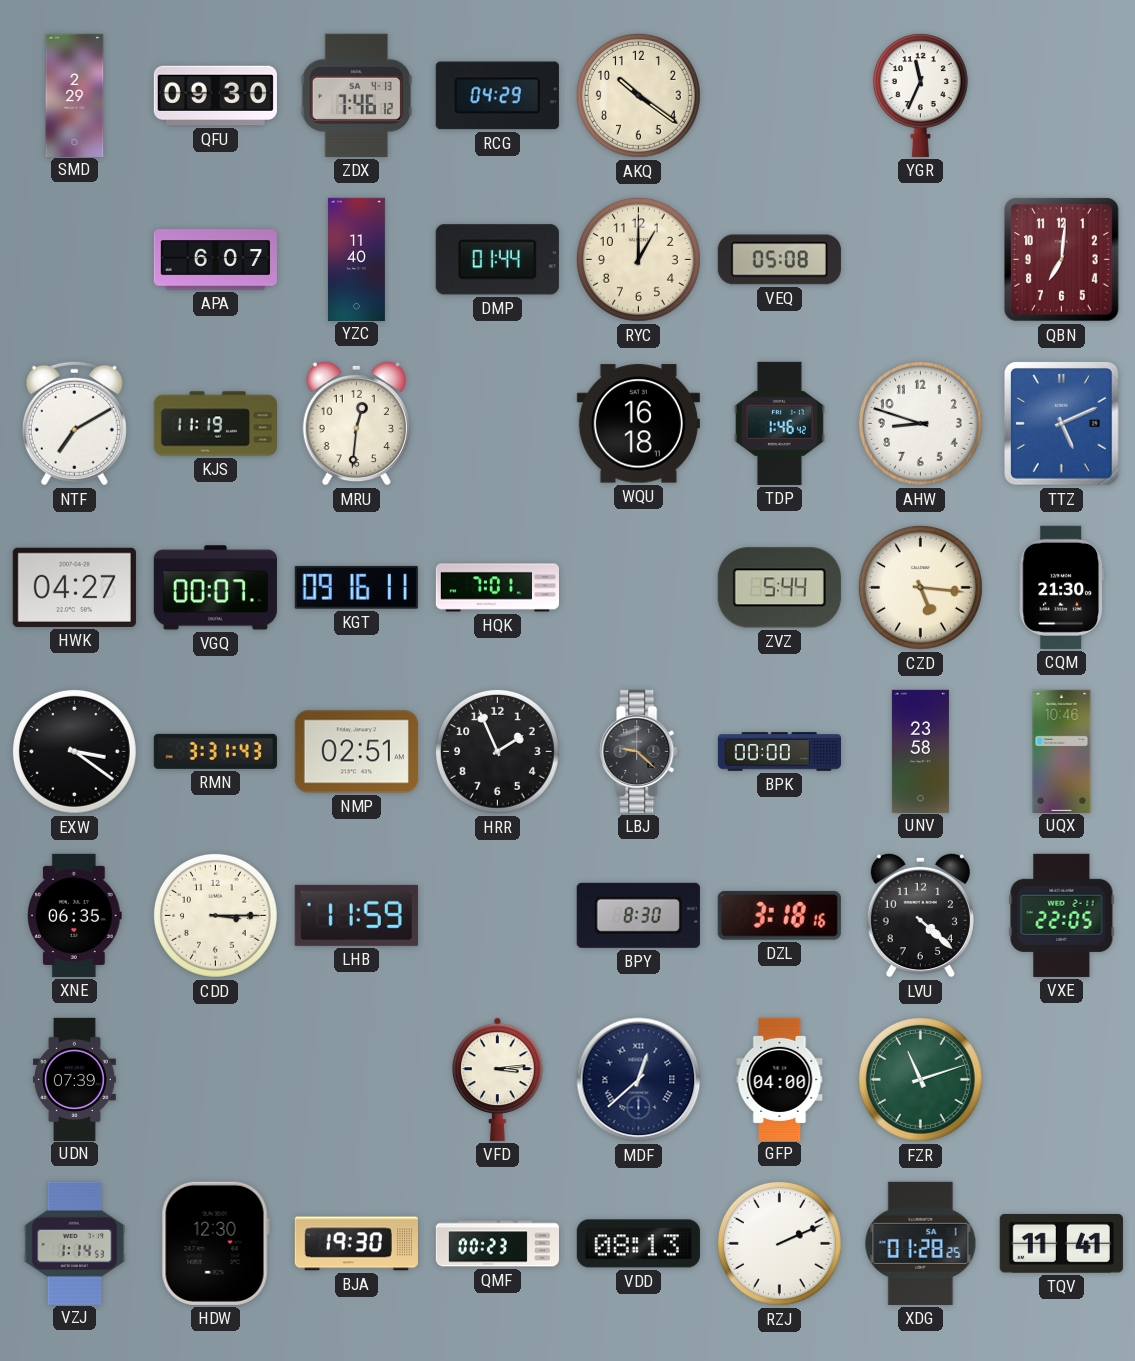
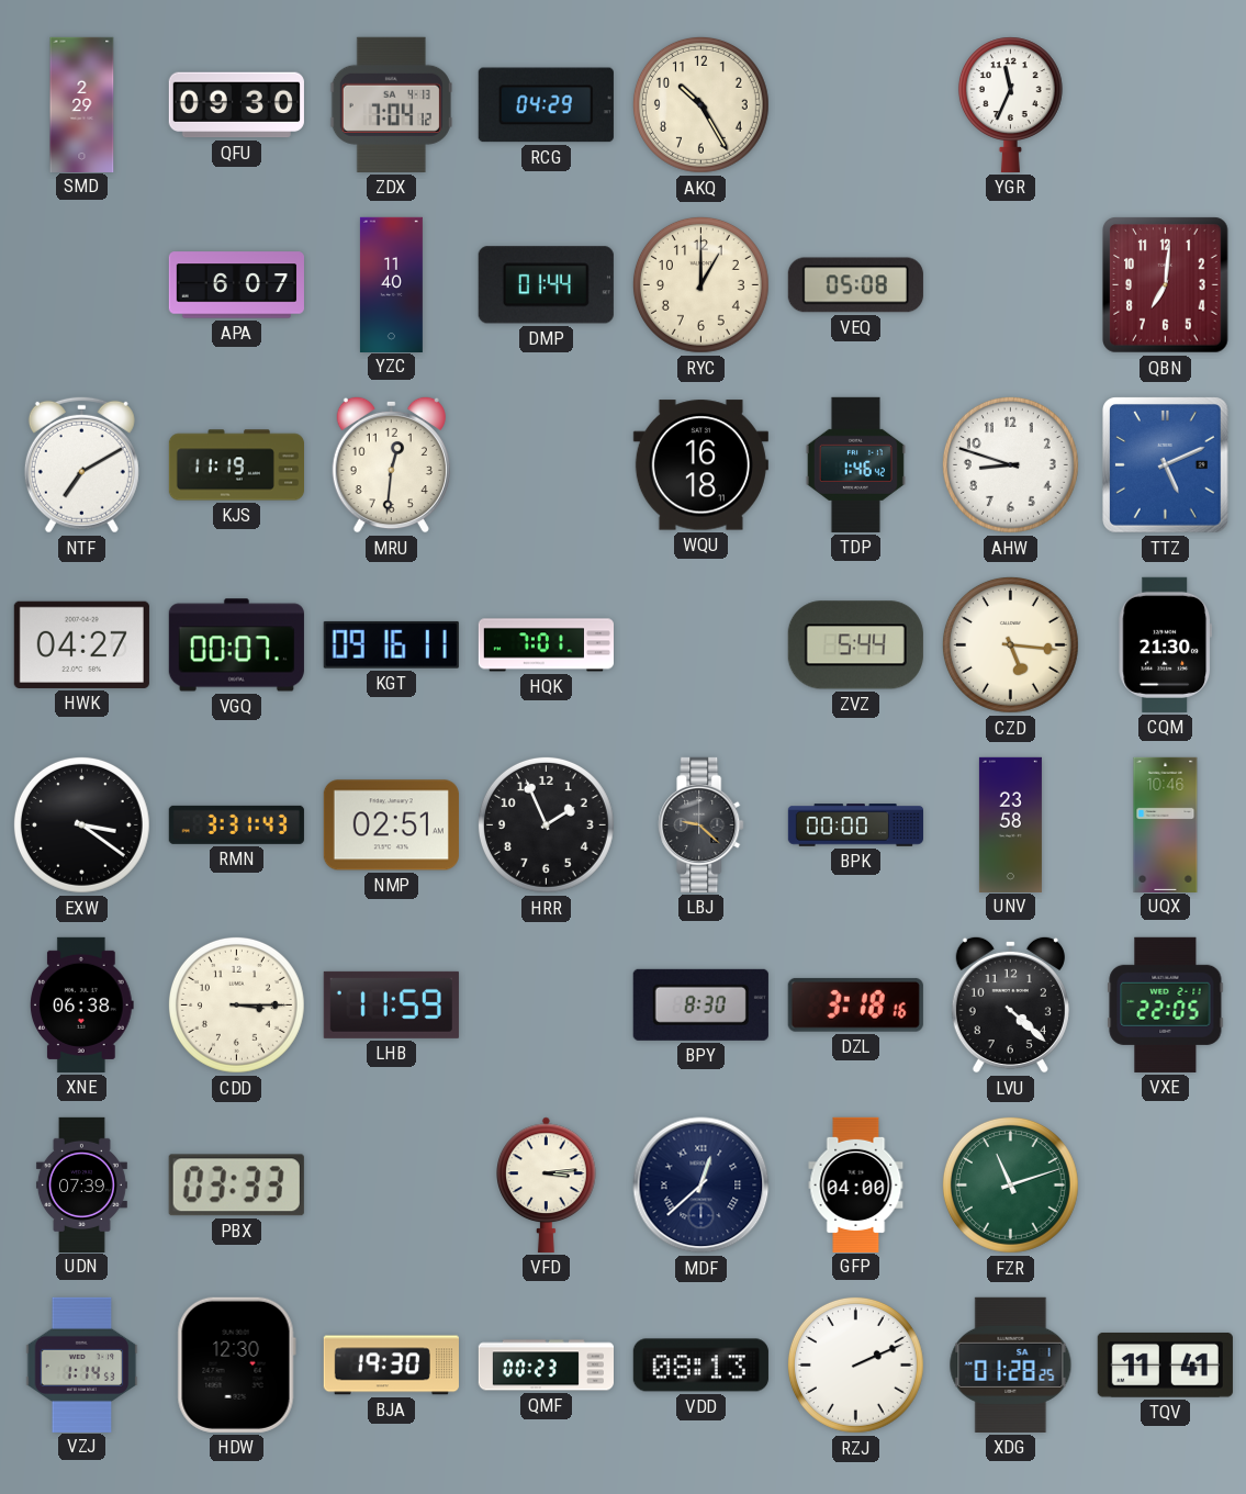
ZDX: 7:46 -> 7:04
AKQ: 10:21 -> 10:25
XNE: 06:35 -> 06:38
PBX: none -> 03:33
